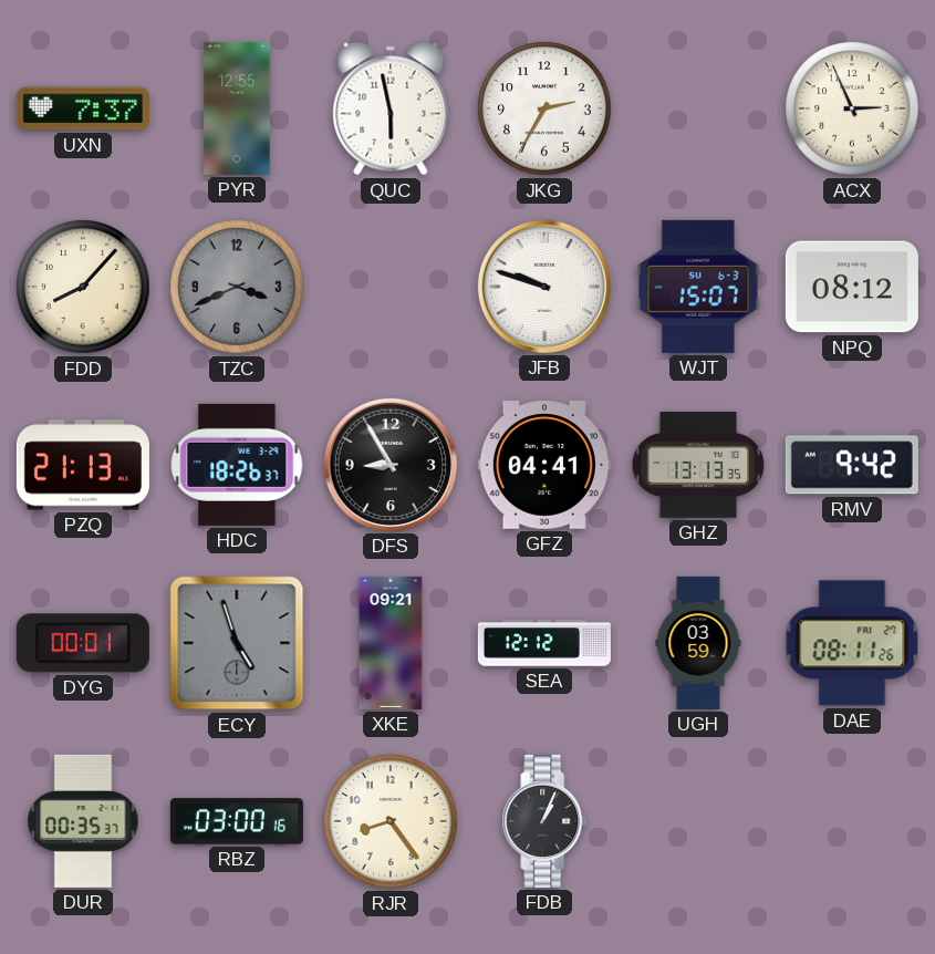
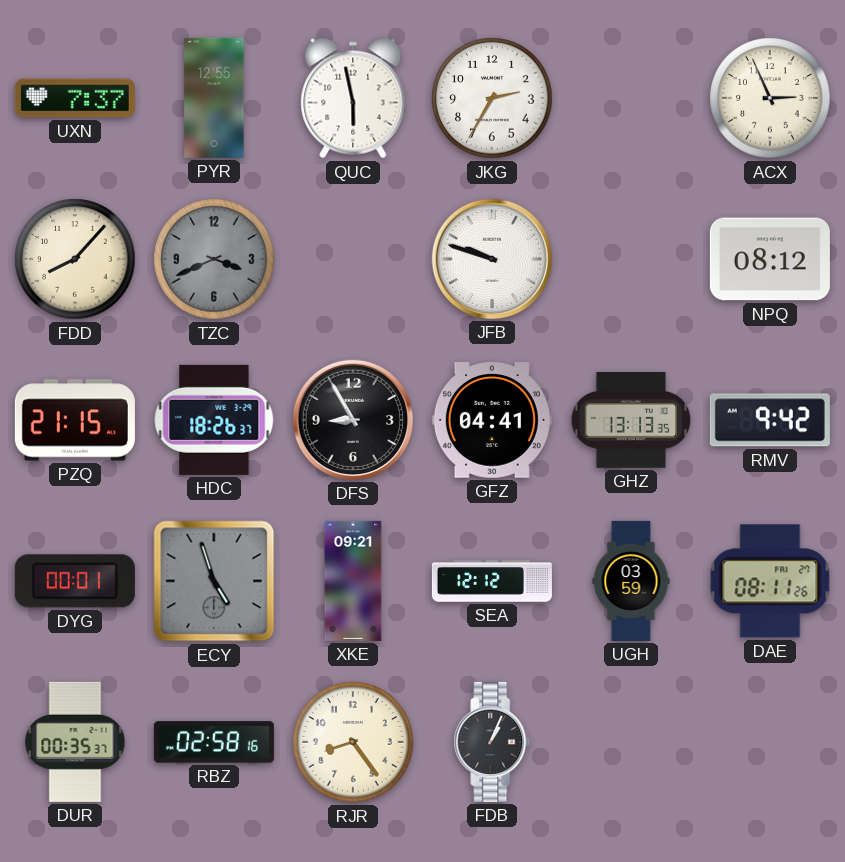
WJT: 15:07 -> none
PZQ: 21:13 -> 21:15
RBZ: 03:00 -> 02:58
